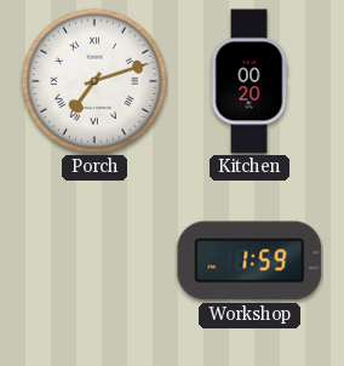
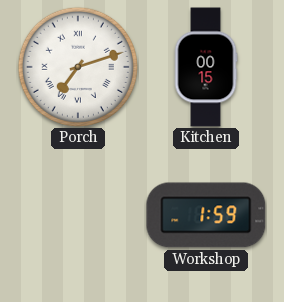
Kitchen: 00:20 -> 00:15
